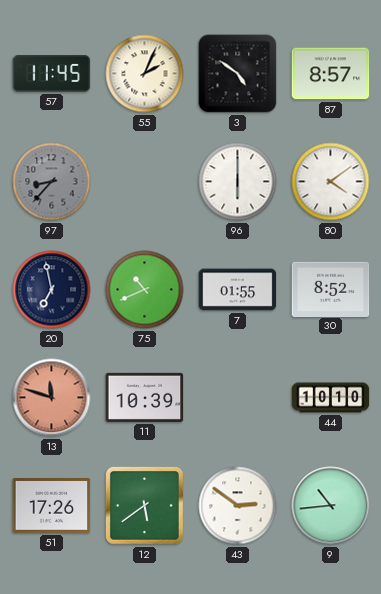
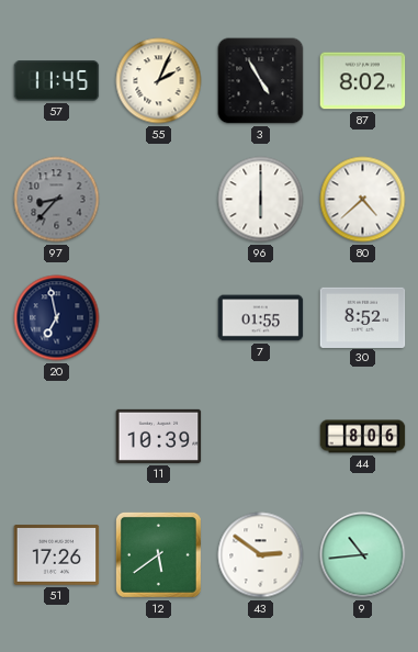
3: 4:51 -> 4:55
87: 8:57 -> 8:02
80: 4:09 -> 4:38
75: 10:41 -> none
13: 11:48 -> none
44: 10:10 -> 8:06
